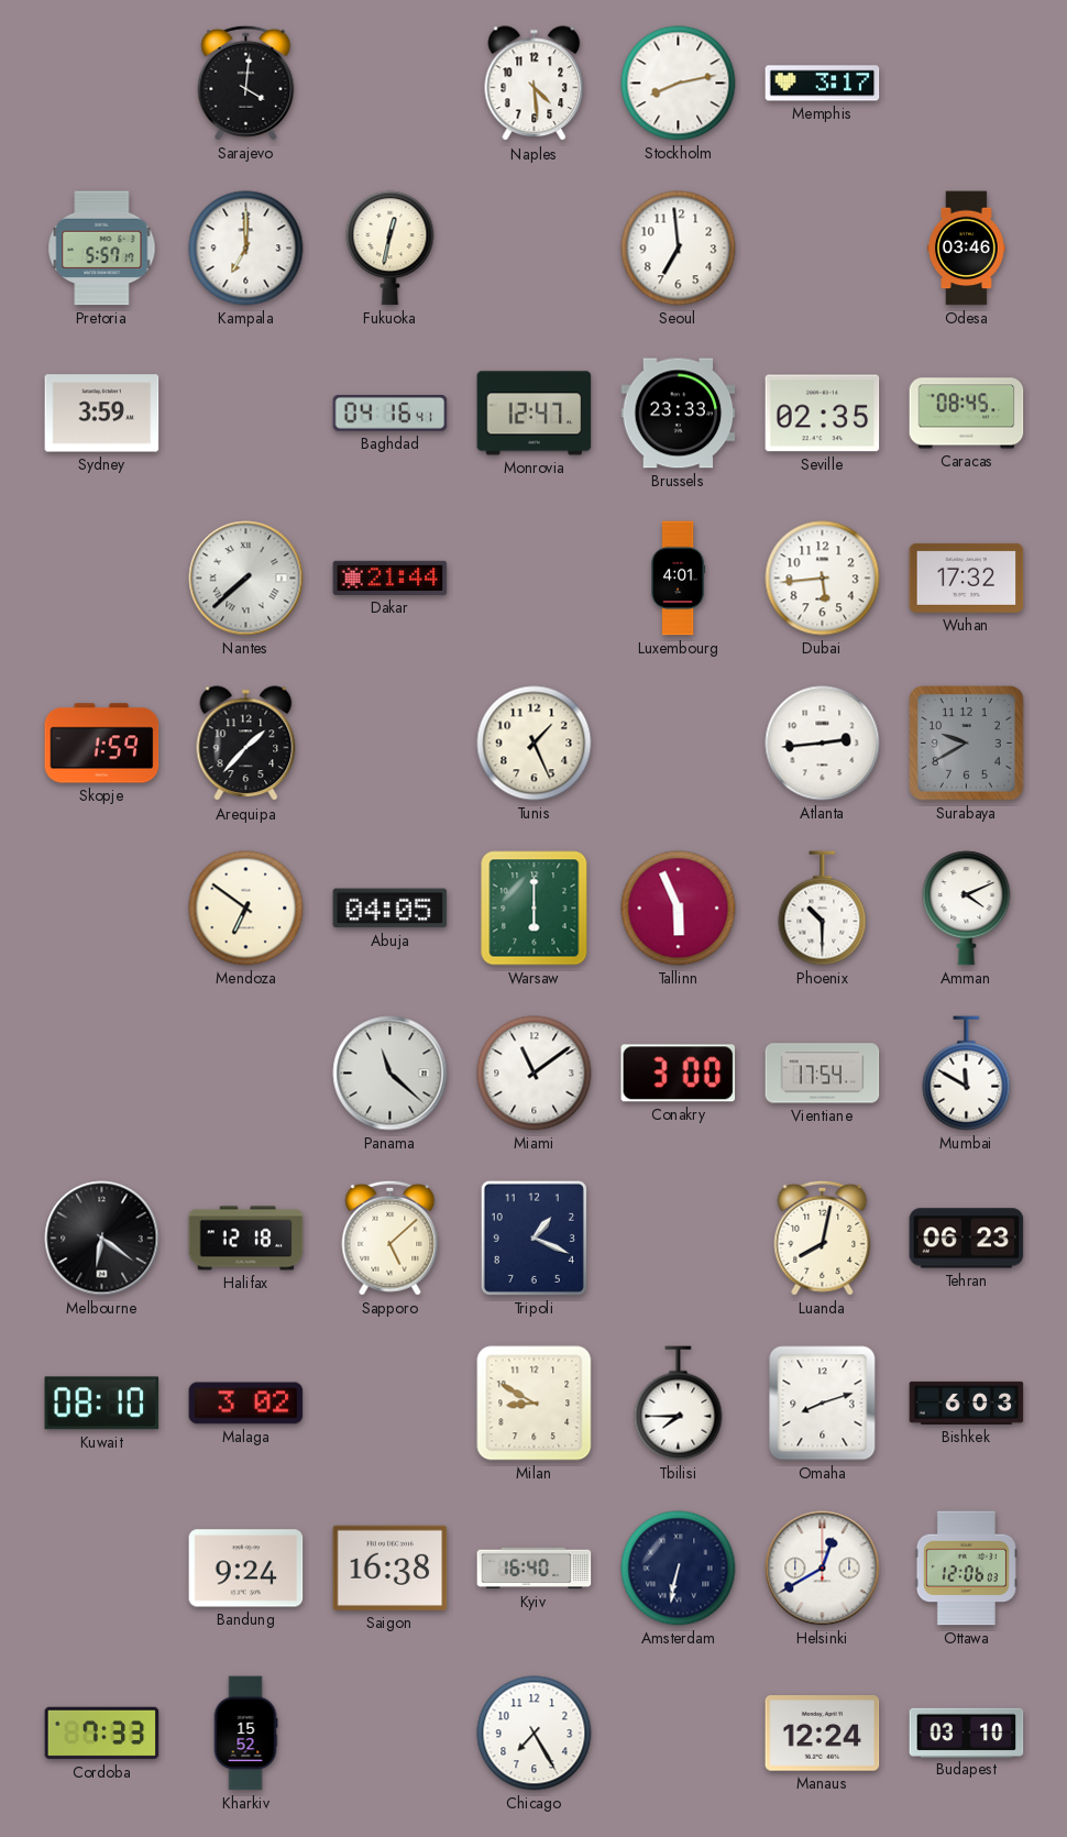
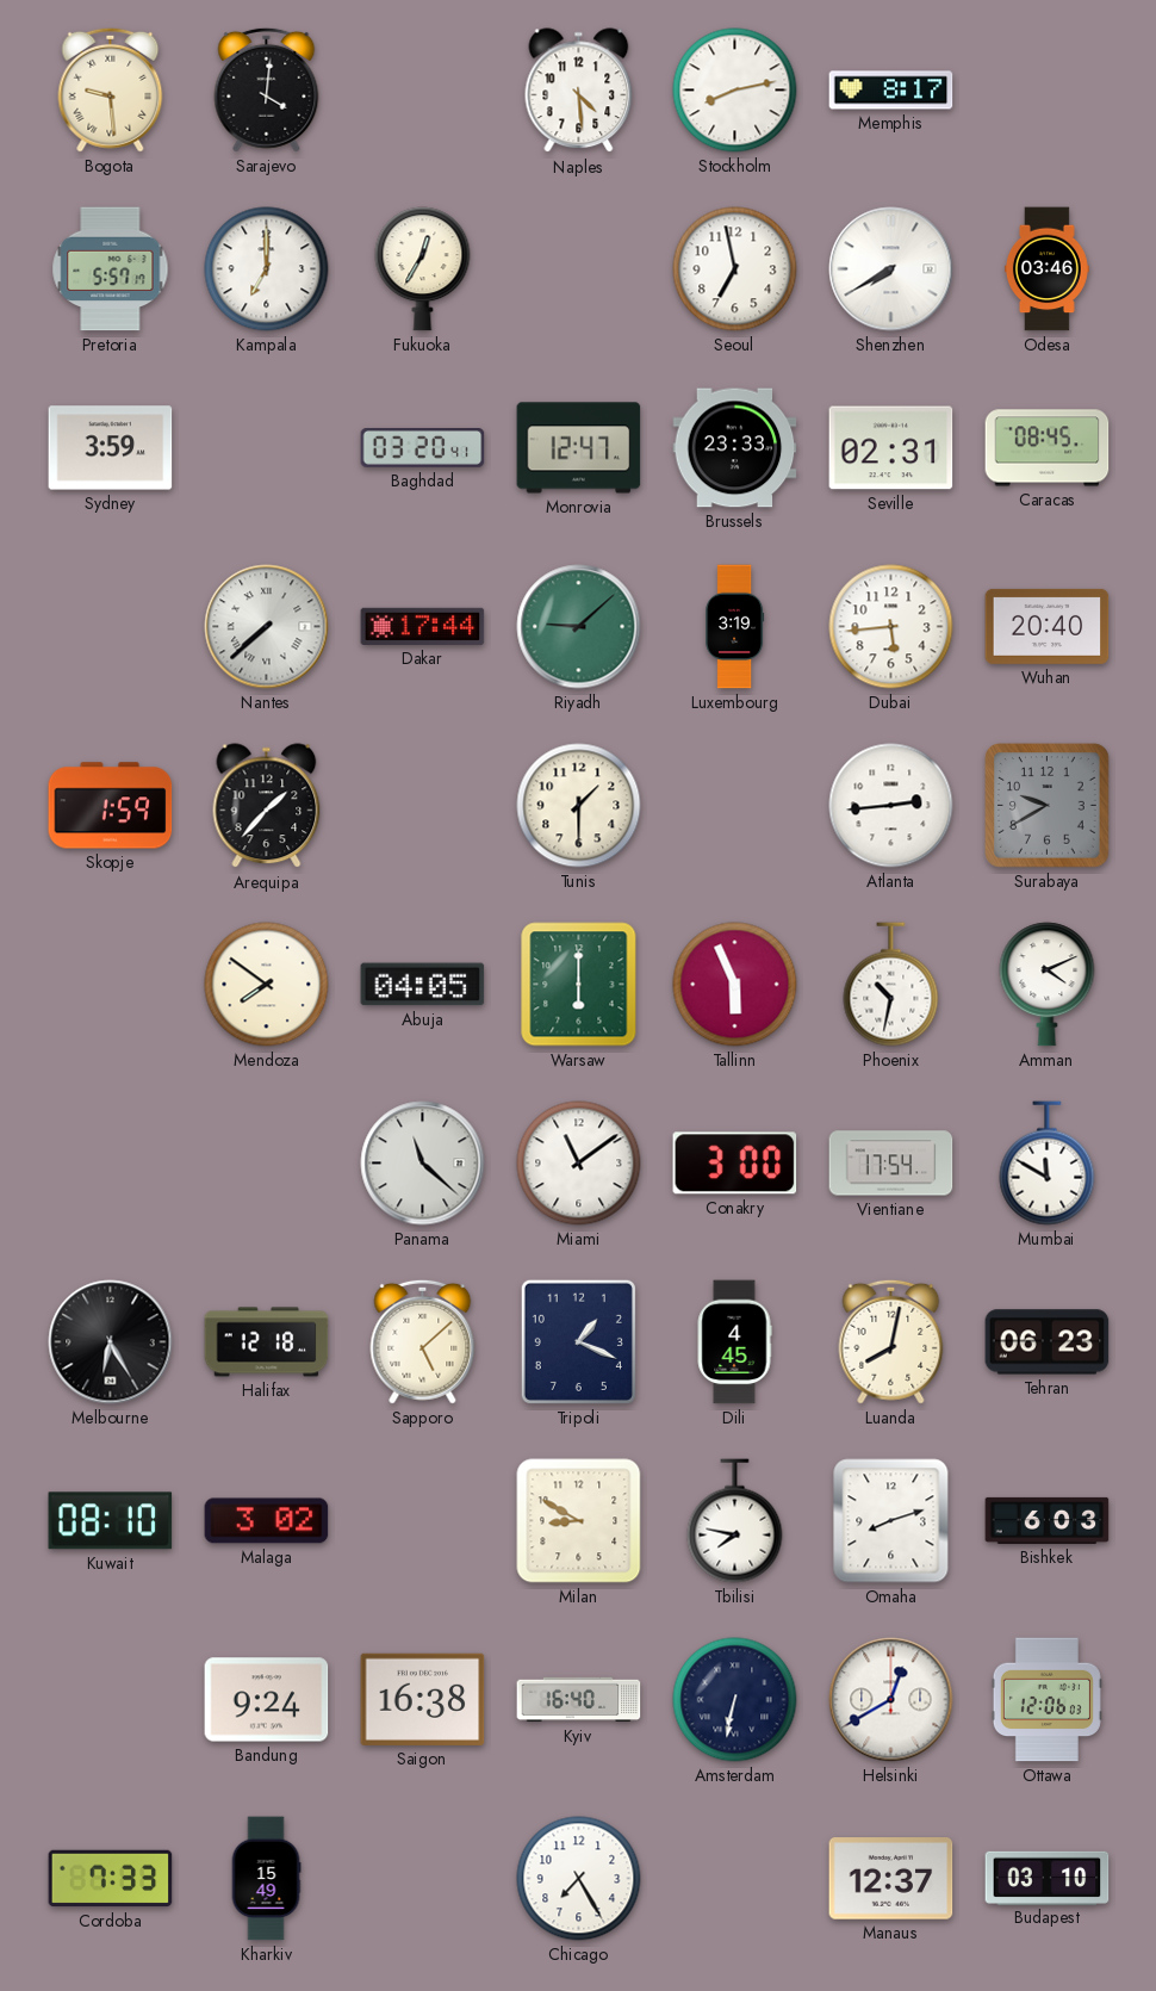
Bogota: none -> 9:29
Memphis: 3:17 -> 8:17
Fukuoka: 12:32 -> 12:35
Seoul: 6:59 -> 6:58
Shenzhen: none -> 7:40
Baghdad: 04:16 -> 03:20
Seville: 02:35 -> 02:31
Dakar: 21:44 -> 17:44
Riyadh: none -> 9:08
Luxembourg: 4:01 -> 3:19
Wuhan: 17:32 -> 20:40
Tunis: 1:26 -> 1:30
Mendoza: 6:51 -> 7:51
Phoenix: 10:30 -> 10:32
Melbourne: 6:21 -> 6:25
Dili: none -> 4:45
Tbilisi: 7:45 -> 7:47
Kharkiv: 15:52 -> 15:49
Manaus: 12:24 -> 12:37
